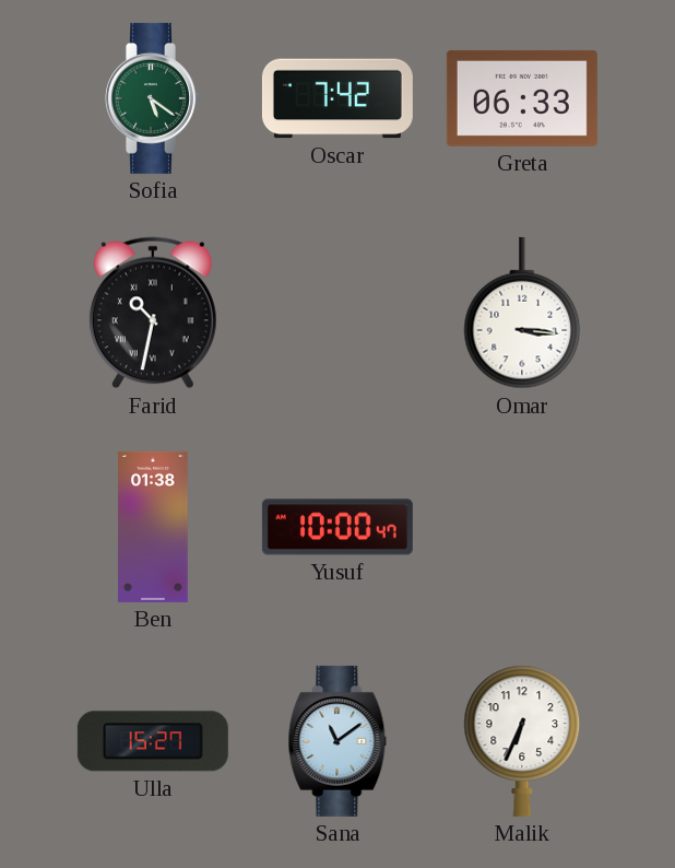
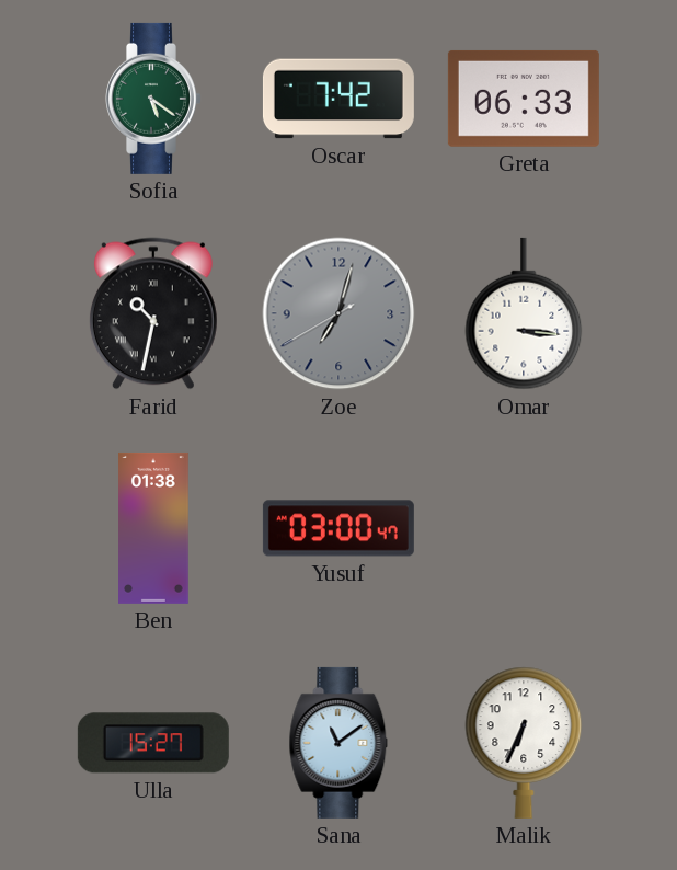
Zoe: none -> 7:02
Yusuf: 10:00 -> 03:00
